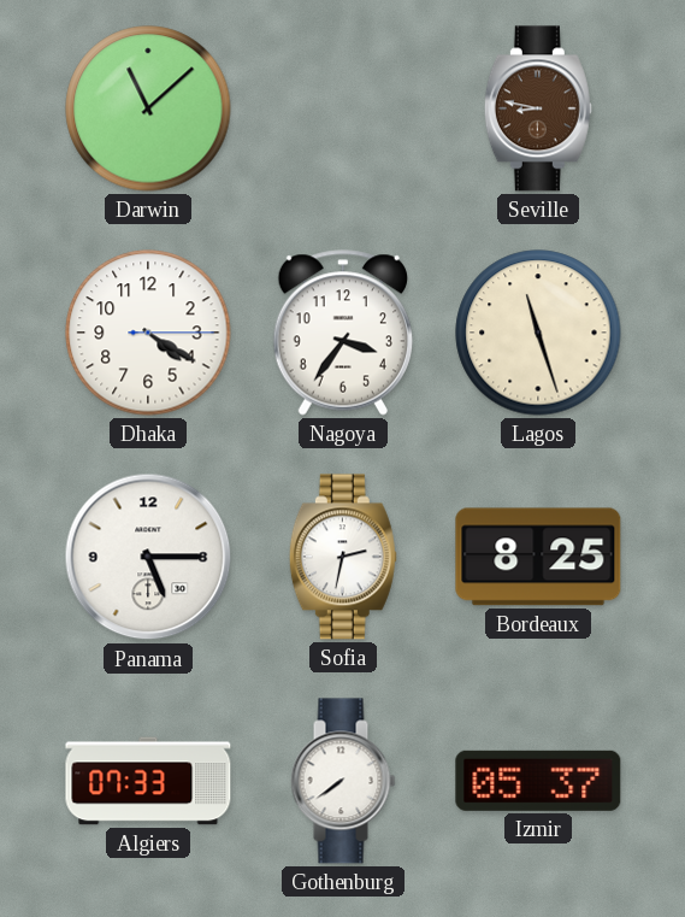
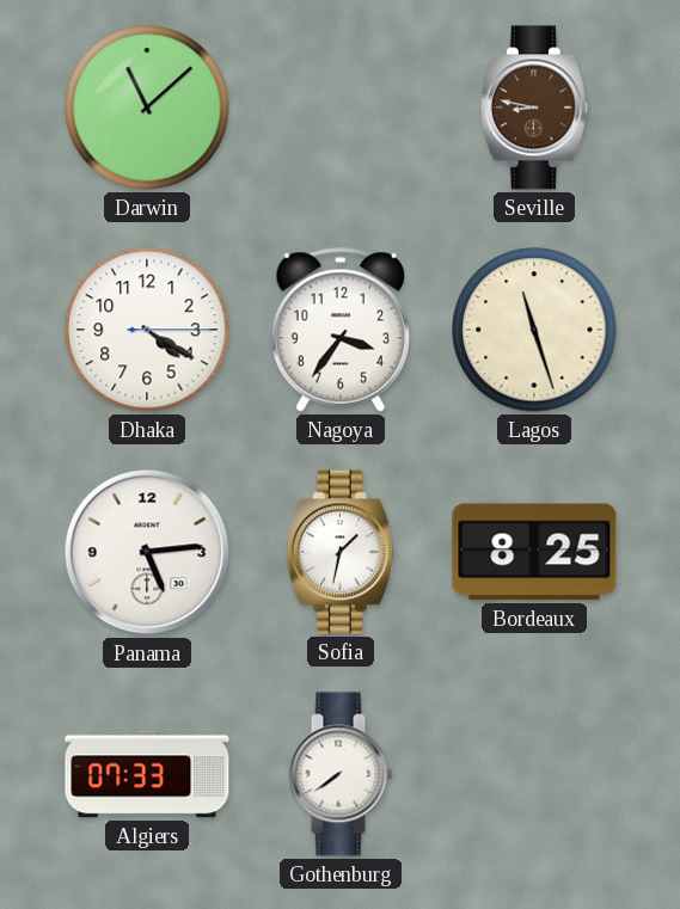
Panama: 5:15 -> 5:14
Sofia: 2:32 -> 1:32
Izmir: 05:37 -> none
